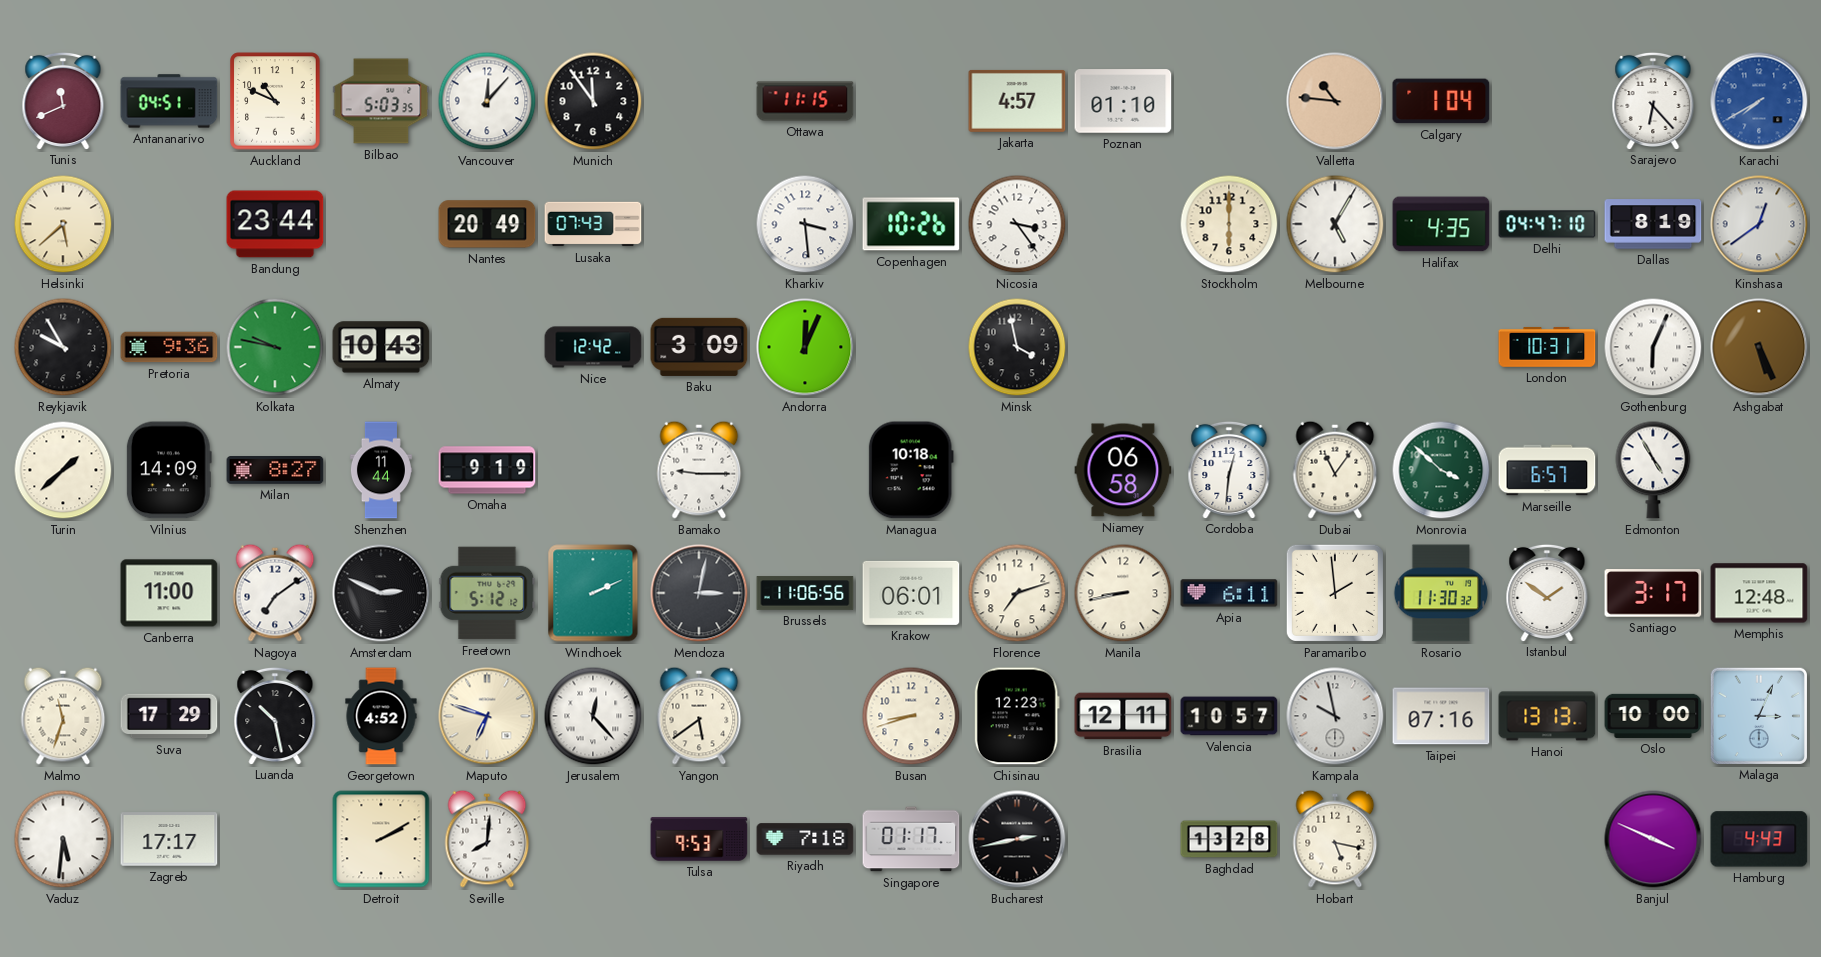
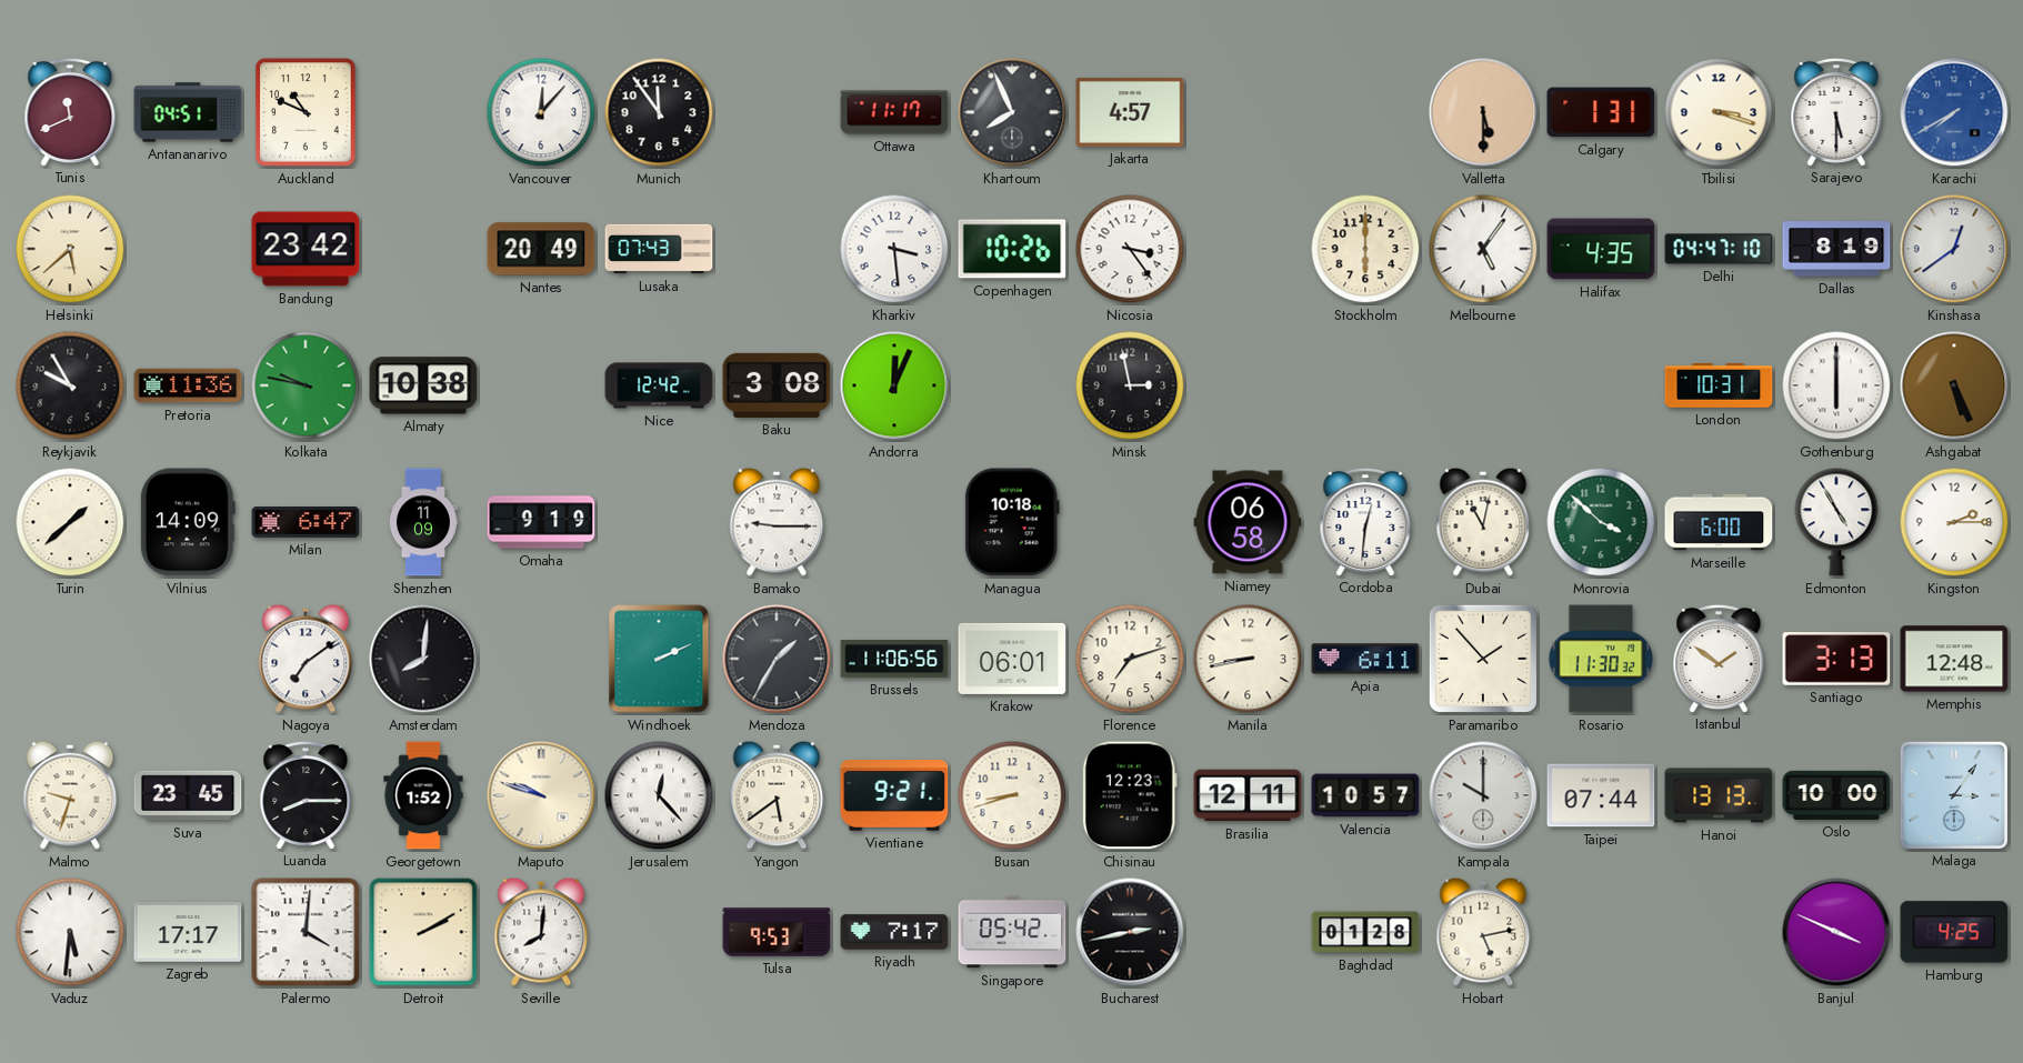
Bilbao: 5:03 -> none
Ottawa: 11:15 -> 11:17
Khartoum: none -> 7:56
Poznan: 01:10 -> none
Valletta: 10:46 -> 5:30
Calgary: 1:04 -> 1:31
Tbilisi: none -> 3:18
Sarajevo: 6:23 -> 5:30
Bandung: 23:44 -> 23:42
Melbourne: 5:05 -> 5:06
Pretoria: 9:36 -> 11:36
Almaty: 10:43 -> 10:38
Baku: 3:09 -> 3:08
Minsk: 3:58 -> 2:58
Gothenburg: 6:04 -> 6:00
Milan: 8:27 -> 6:47
Shenzhen: 11:44 -> 11:09
Dubai: 11:06 -> 11:02
Marseille: 6:57 -> 6:00
Kingston: none -> 2:15
Canberra: 11:00 -> none
Amsterdam: 2:49 -> 8:01
Freetown: 5:12 -> none
Mendoza: 3:02 -> 1:35
Paramaribo: 1:59 -> 1:53
Santiago: 3:17 -> 3:13
Malmo: 11:33 -> 9:33
Suva: 17:29 -> 23:45
Luanda: 10:28 -> 8:15
Georgetown: 4:52 -> 1:52
Maputo: 6:48 -> 9:48
Vientiane: none -> 9:21
Kampala: 9:58 -> 10:00
Taipei: 07:16 -> 07:44
Malaga: 3:04 -> 3:06
Palermo: none -> 4:01
Riyadh: 7:18 -> 7:17
Singapore: 01:17 -> 05:42
Baghdad: 13:28 -> 01:28
Hobart: 5:17 -> 5:13
Hamburg: 4:43 -> 4:25
